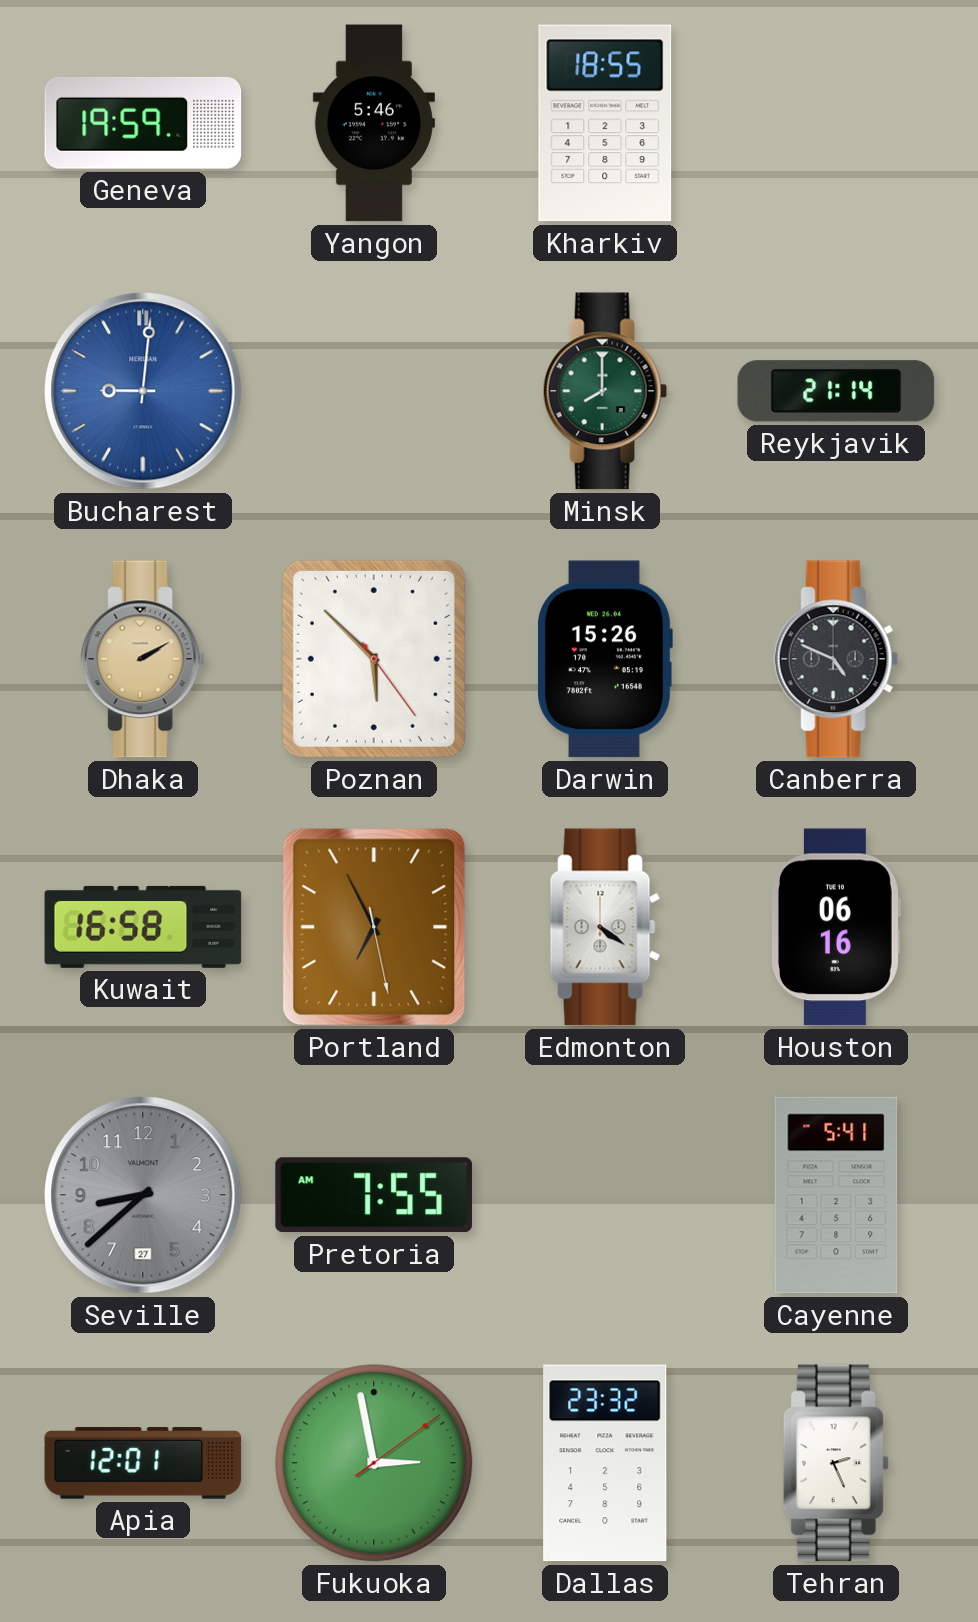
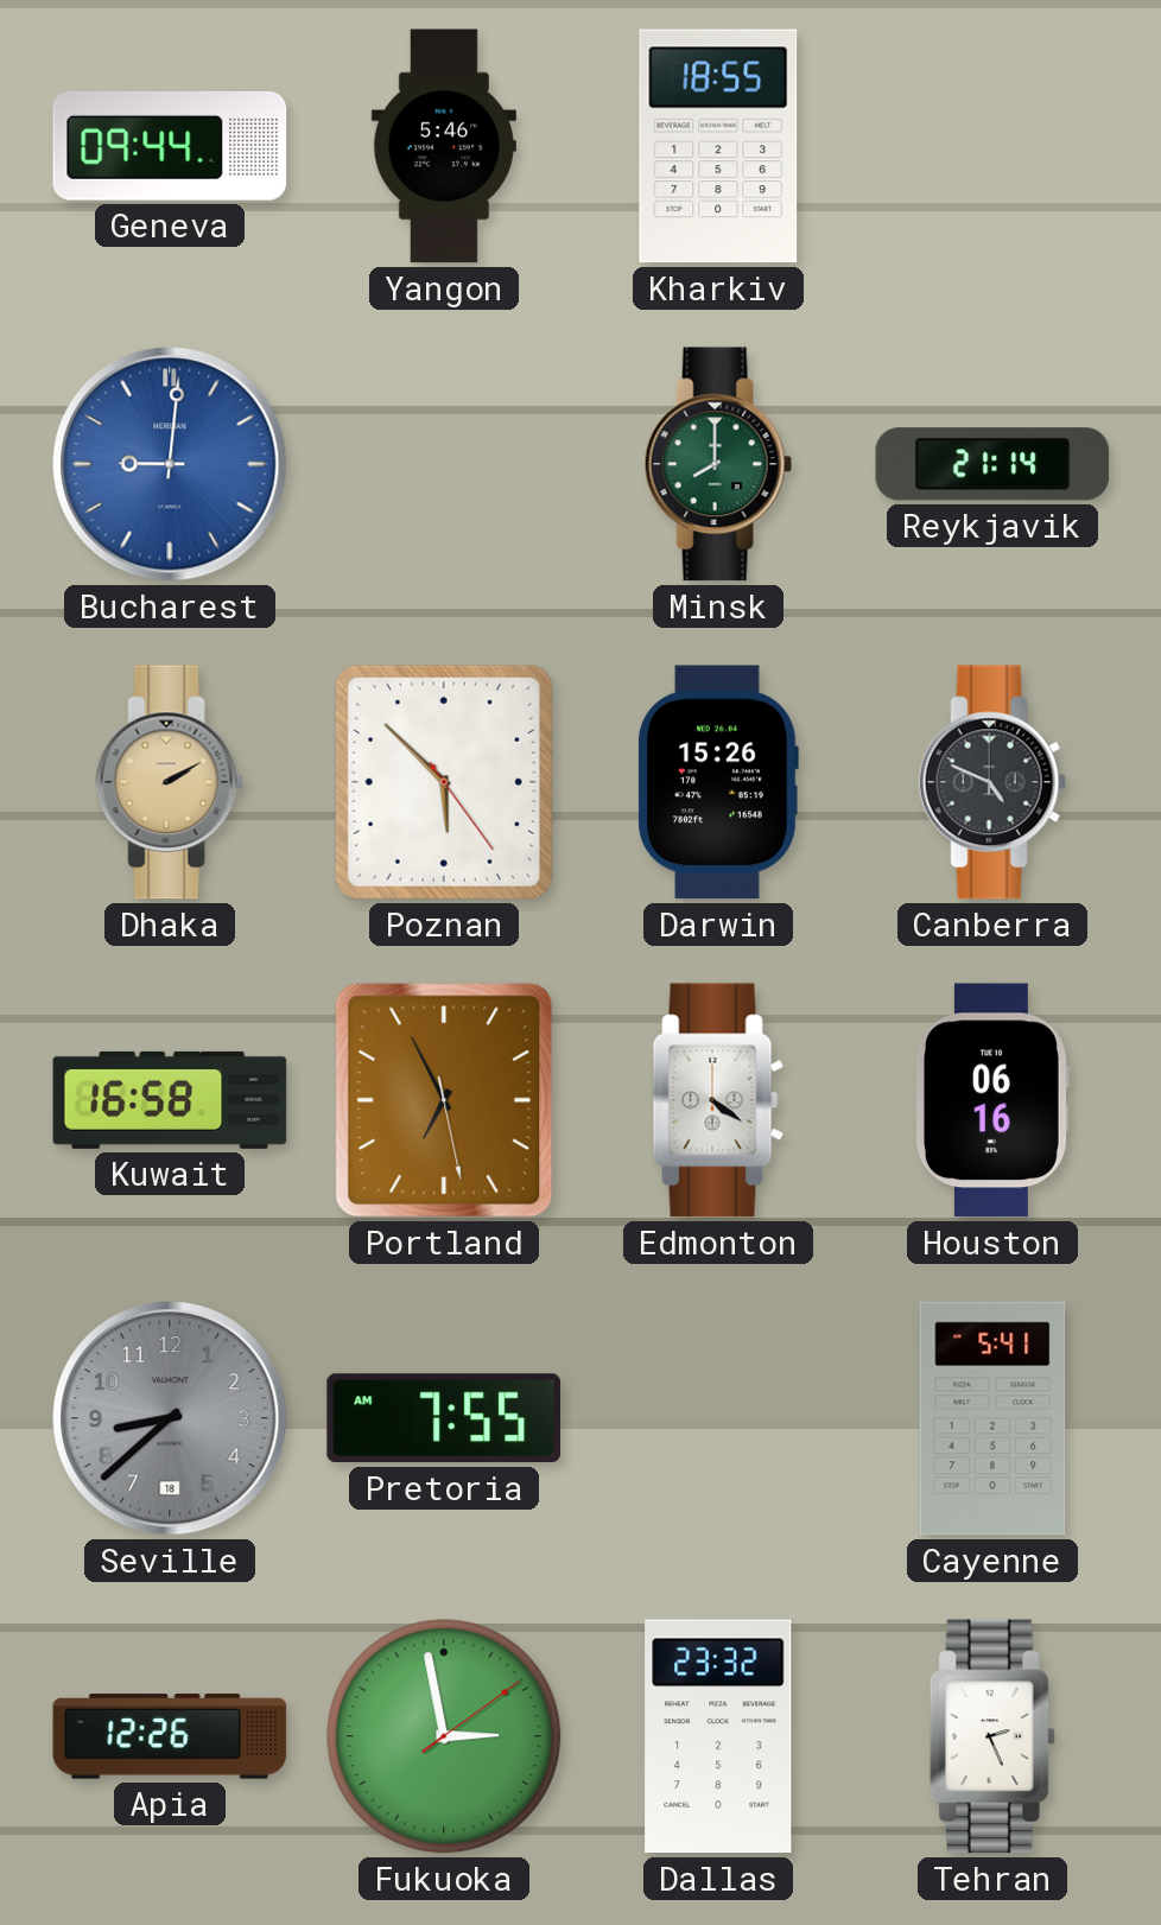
Geneva: 19:59 -> 09:44
Seville date: 27 -> 18
Apia: 12:01 -> 12:26
